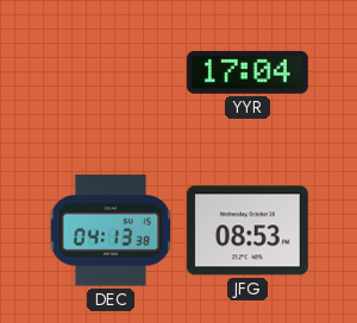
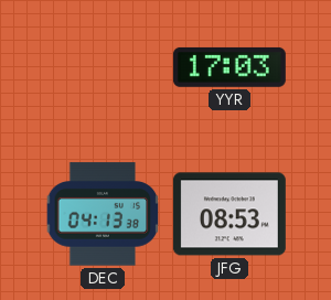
YYR: 17:04 -> 17:03
